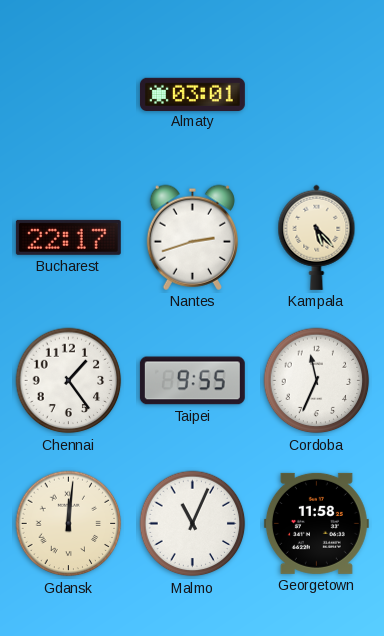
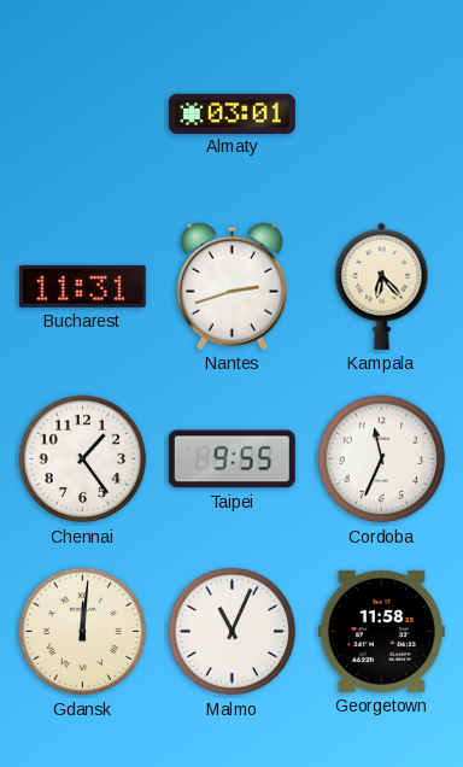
Bucharest: 22:17 -> 11:31
Kampala: 5:23 -> 6:23
